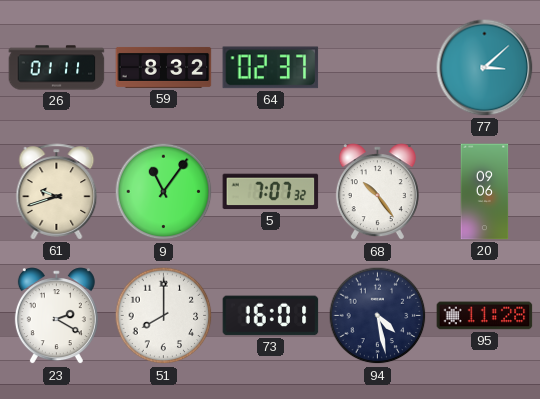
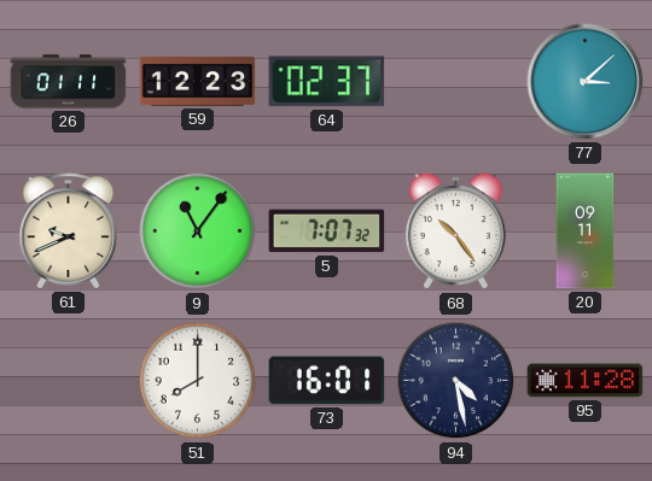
59: 8:32 -> 12:23
61: 9:42 -> 9:41
20: 09:06 -> 09:11
23: 2:20 -> none
